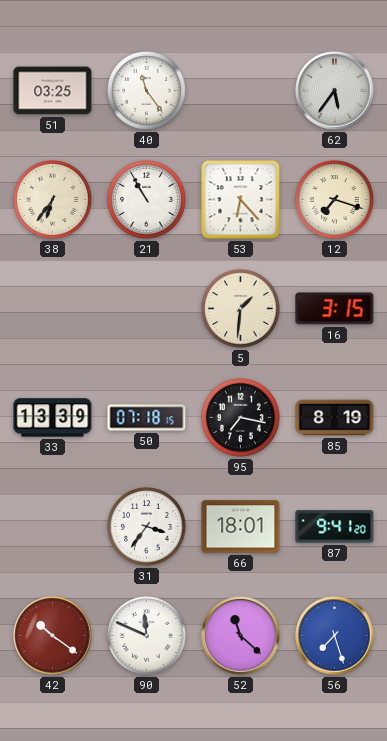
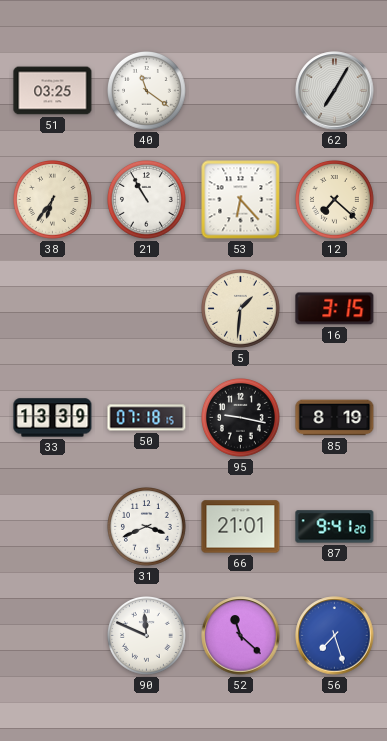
40: 11:24 -> 11:21
62: 5:36 -> 7:05
12: 7:18 -> 7:22
95: 7:17 -> 9:17
31: 3:36 -> 3:41
66: 18:01 -> 21:01
42: 10:21 -> none
